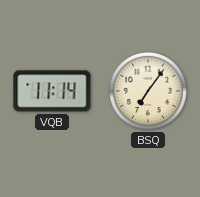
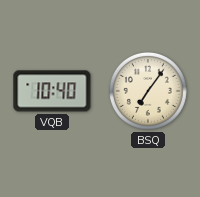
VQB: 11:14 -> 10:40
